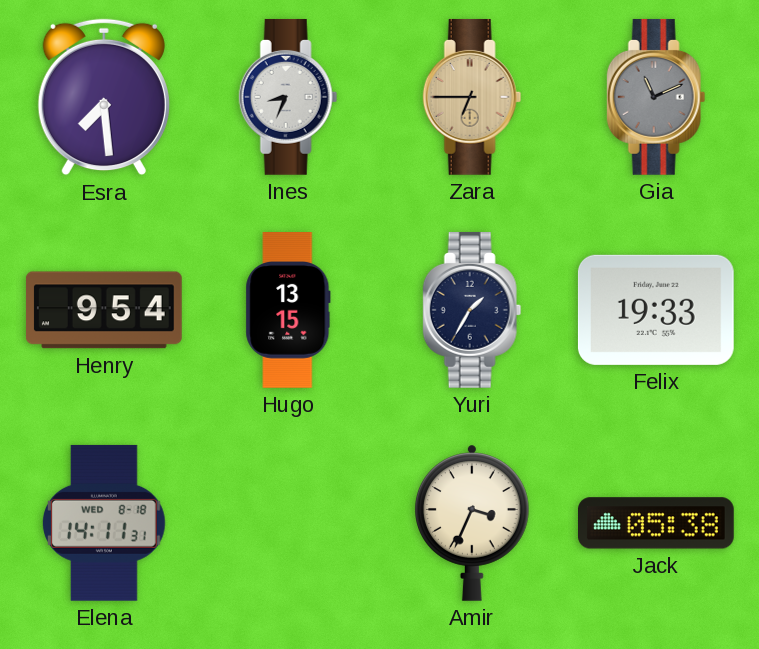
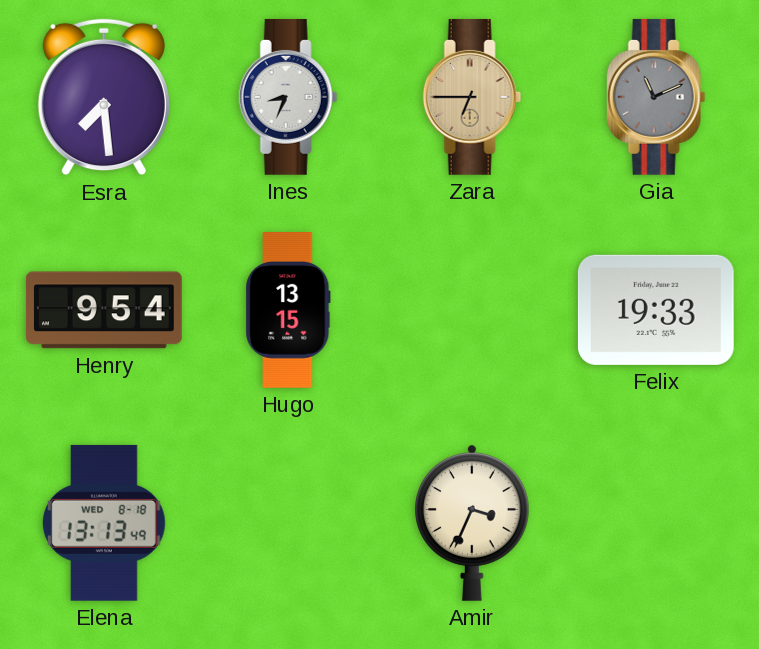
Yuri: 1:35 -> none
Elena: 14:11 -> 13:13
Jack: 05:38 -> none
